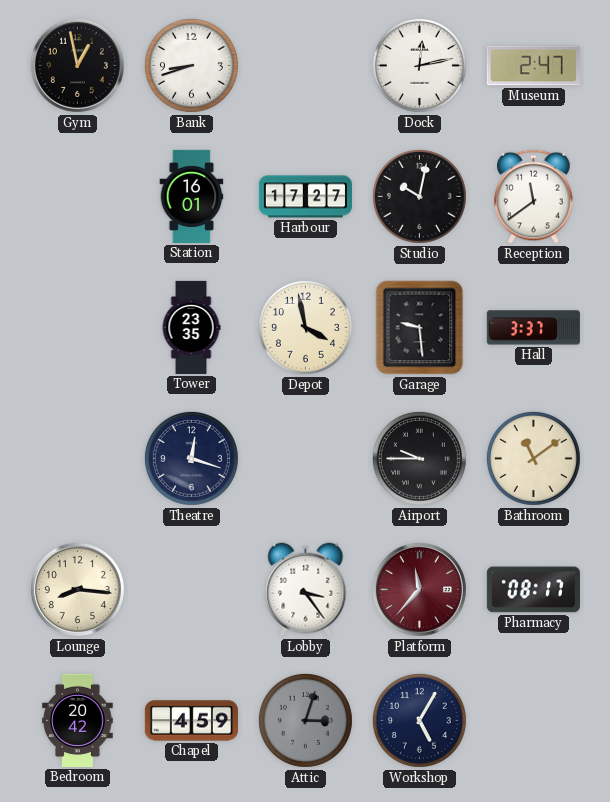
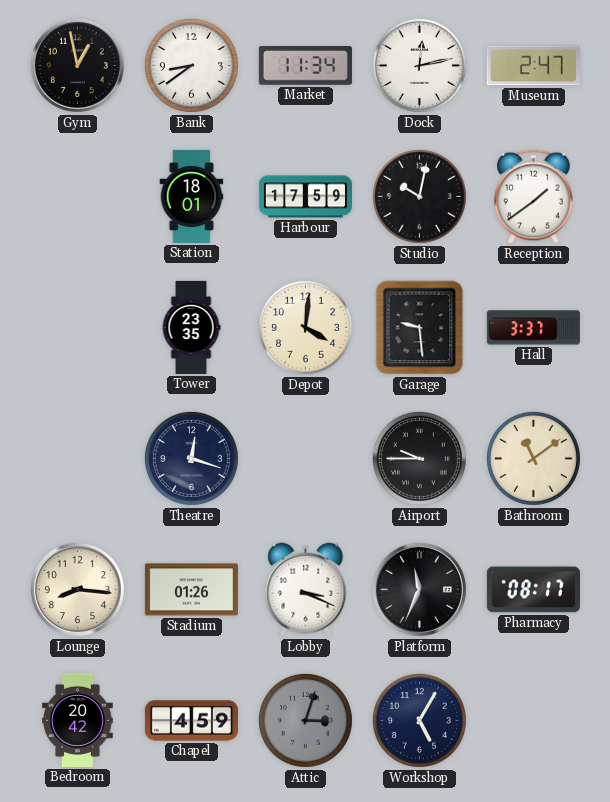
Bank: 8:42 -> 8:39
Market: none -> 11:34
Station: 16:01 -> 18:01
Harbour: 17:27 -> 17:59
Reception: 11:39 -> 1:39
Depot: 3:58 -> 4:01
Stadium: none -> 01:26
Lobby: 3:24 -> 3:19
Platform: 11:37 -> 11:34
Platform dial: burgundy -> black
